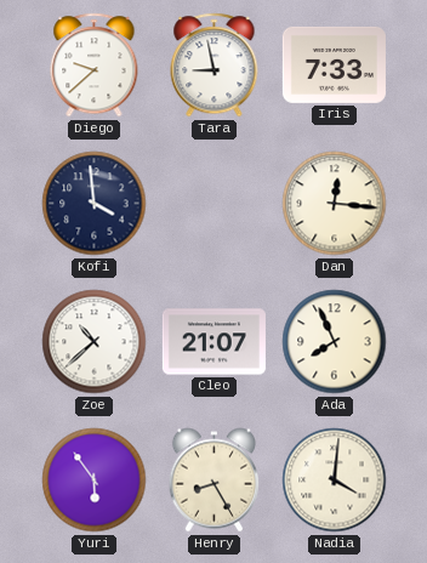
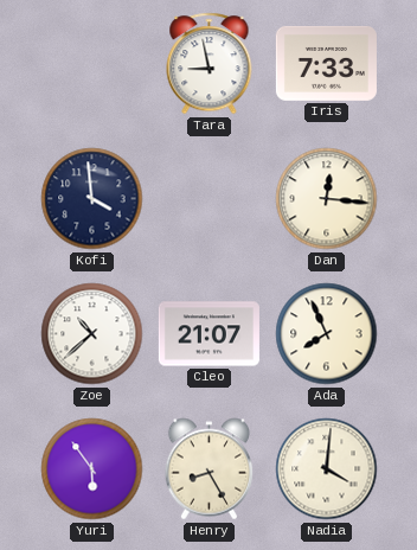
Diego: 9:38 -> none
